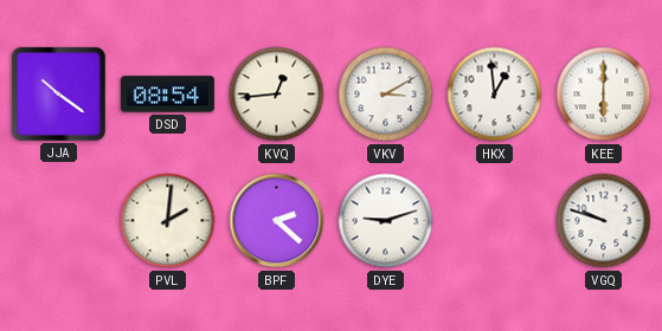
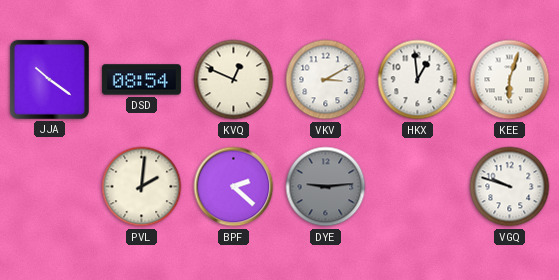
KVQ: 12:44 -> 12:49
KEE: 6:00 -> 6:03
DYE: 9:12 -> 9:14
DYE dial: white -> grey
